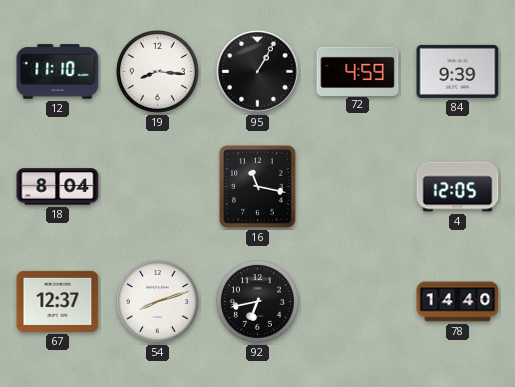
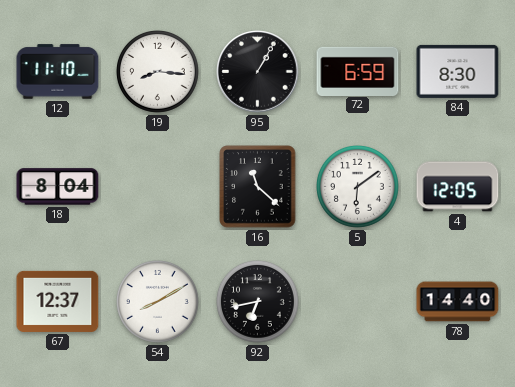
72: 4:59 -> 6:59
84: 9:39 -> 8:30
16: 11:17 -> 11:22
5: none -> 6:09
54: 8:12 -> 8:10
